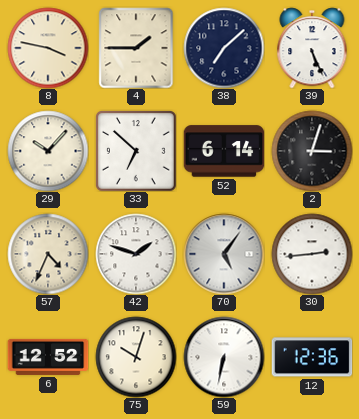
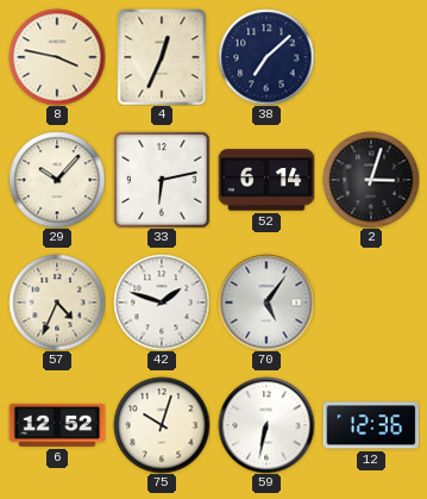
4: 1:45 -> 12:34
39: 5:26 -> none
33: 6:52 -> 6:13
30: 2:44 -> none
